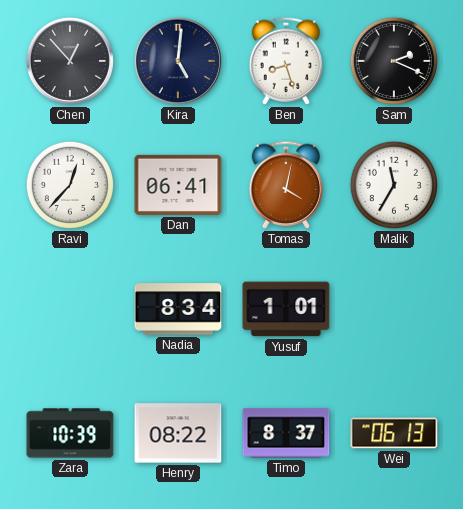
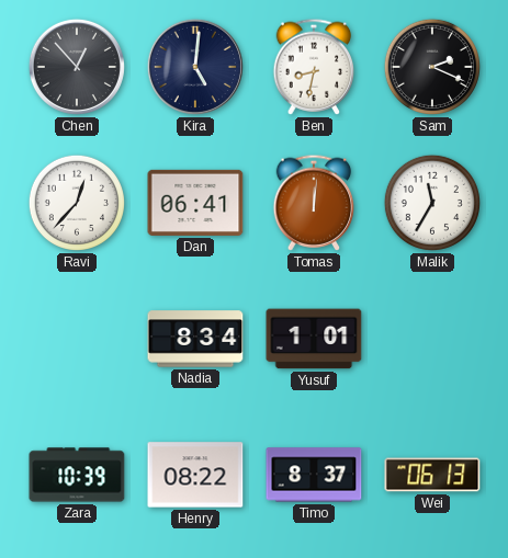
Ben: 8:27 -> 8:32
Tomas: 4:02 -> 12:01
